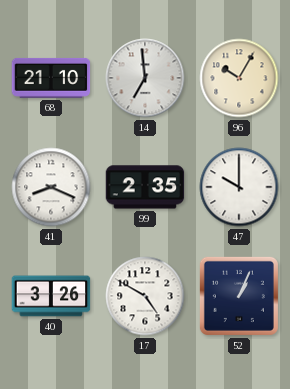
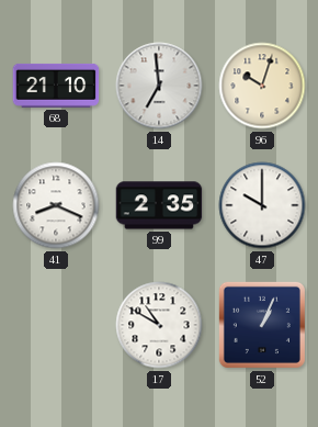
96: 10:05 -> 10:03
40: 3:26 -> none
17: 4:50 -> 10:50
